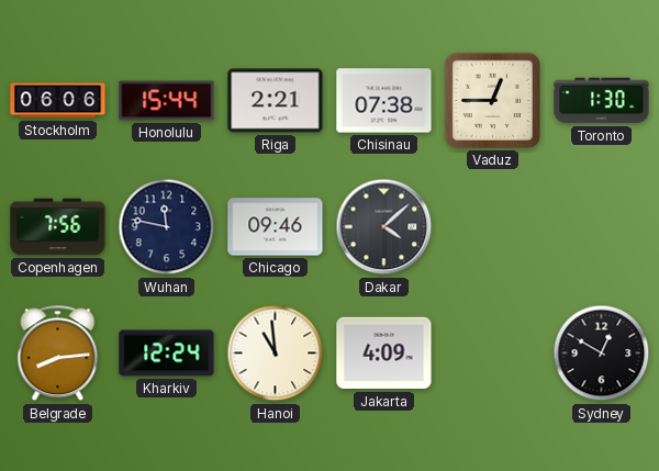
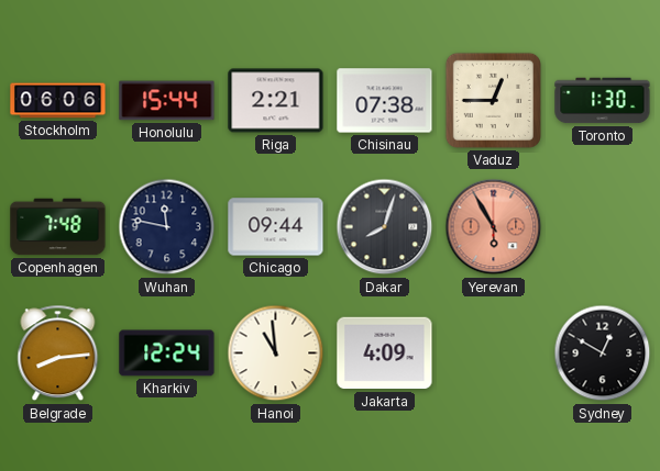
Copenhagen: 7:56 -> 7:48
Chicago: 09:46 -> 09:44
Dakar: 4:08 -> 8:03
Yerevan: none -> 5:55
